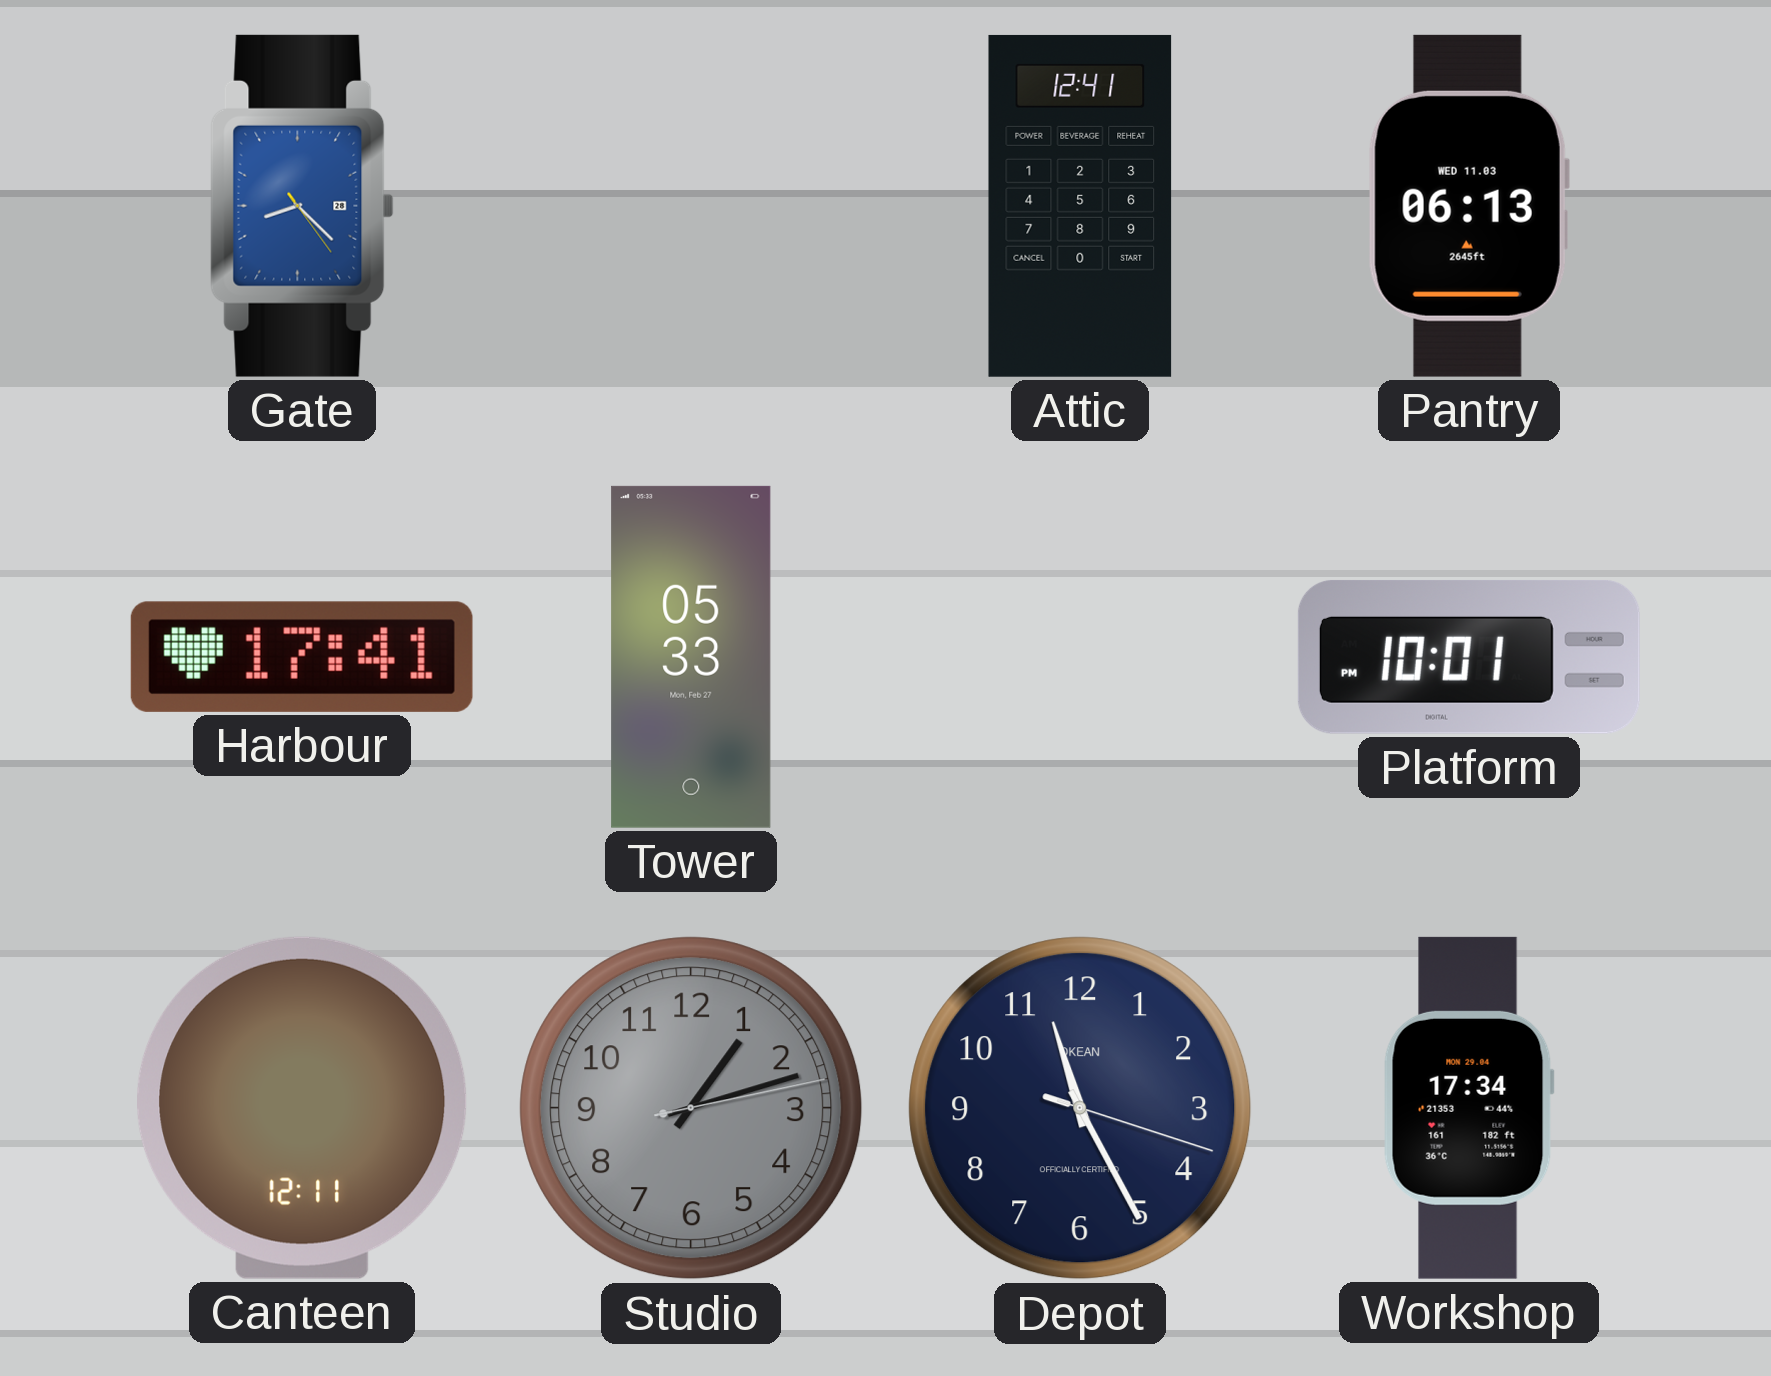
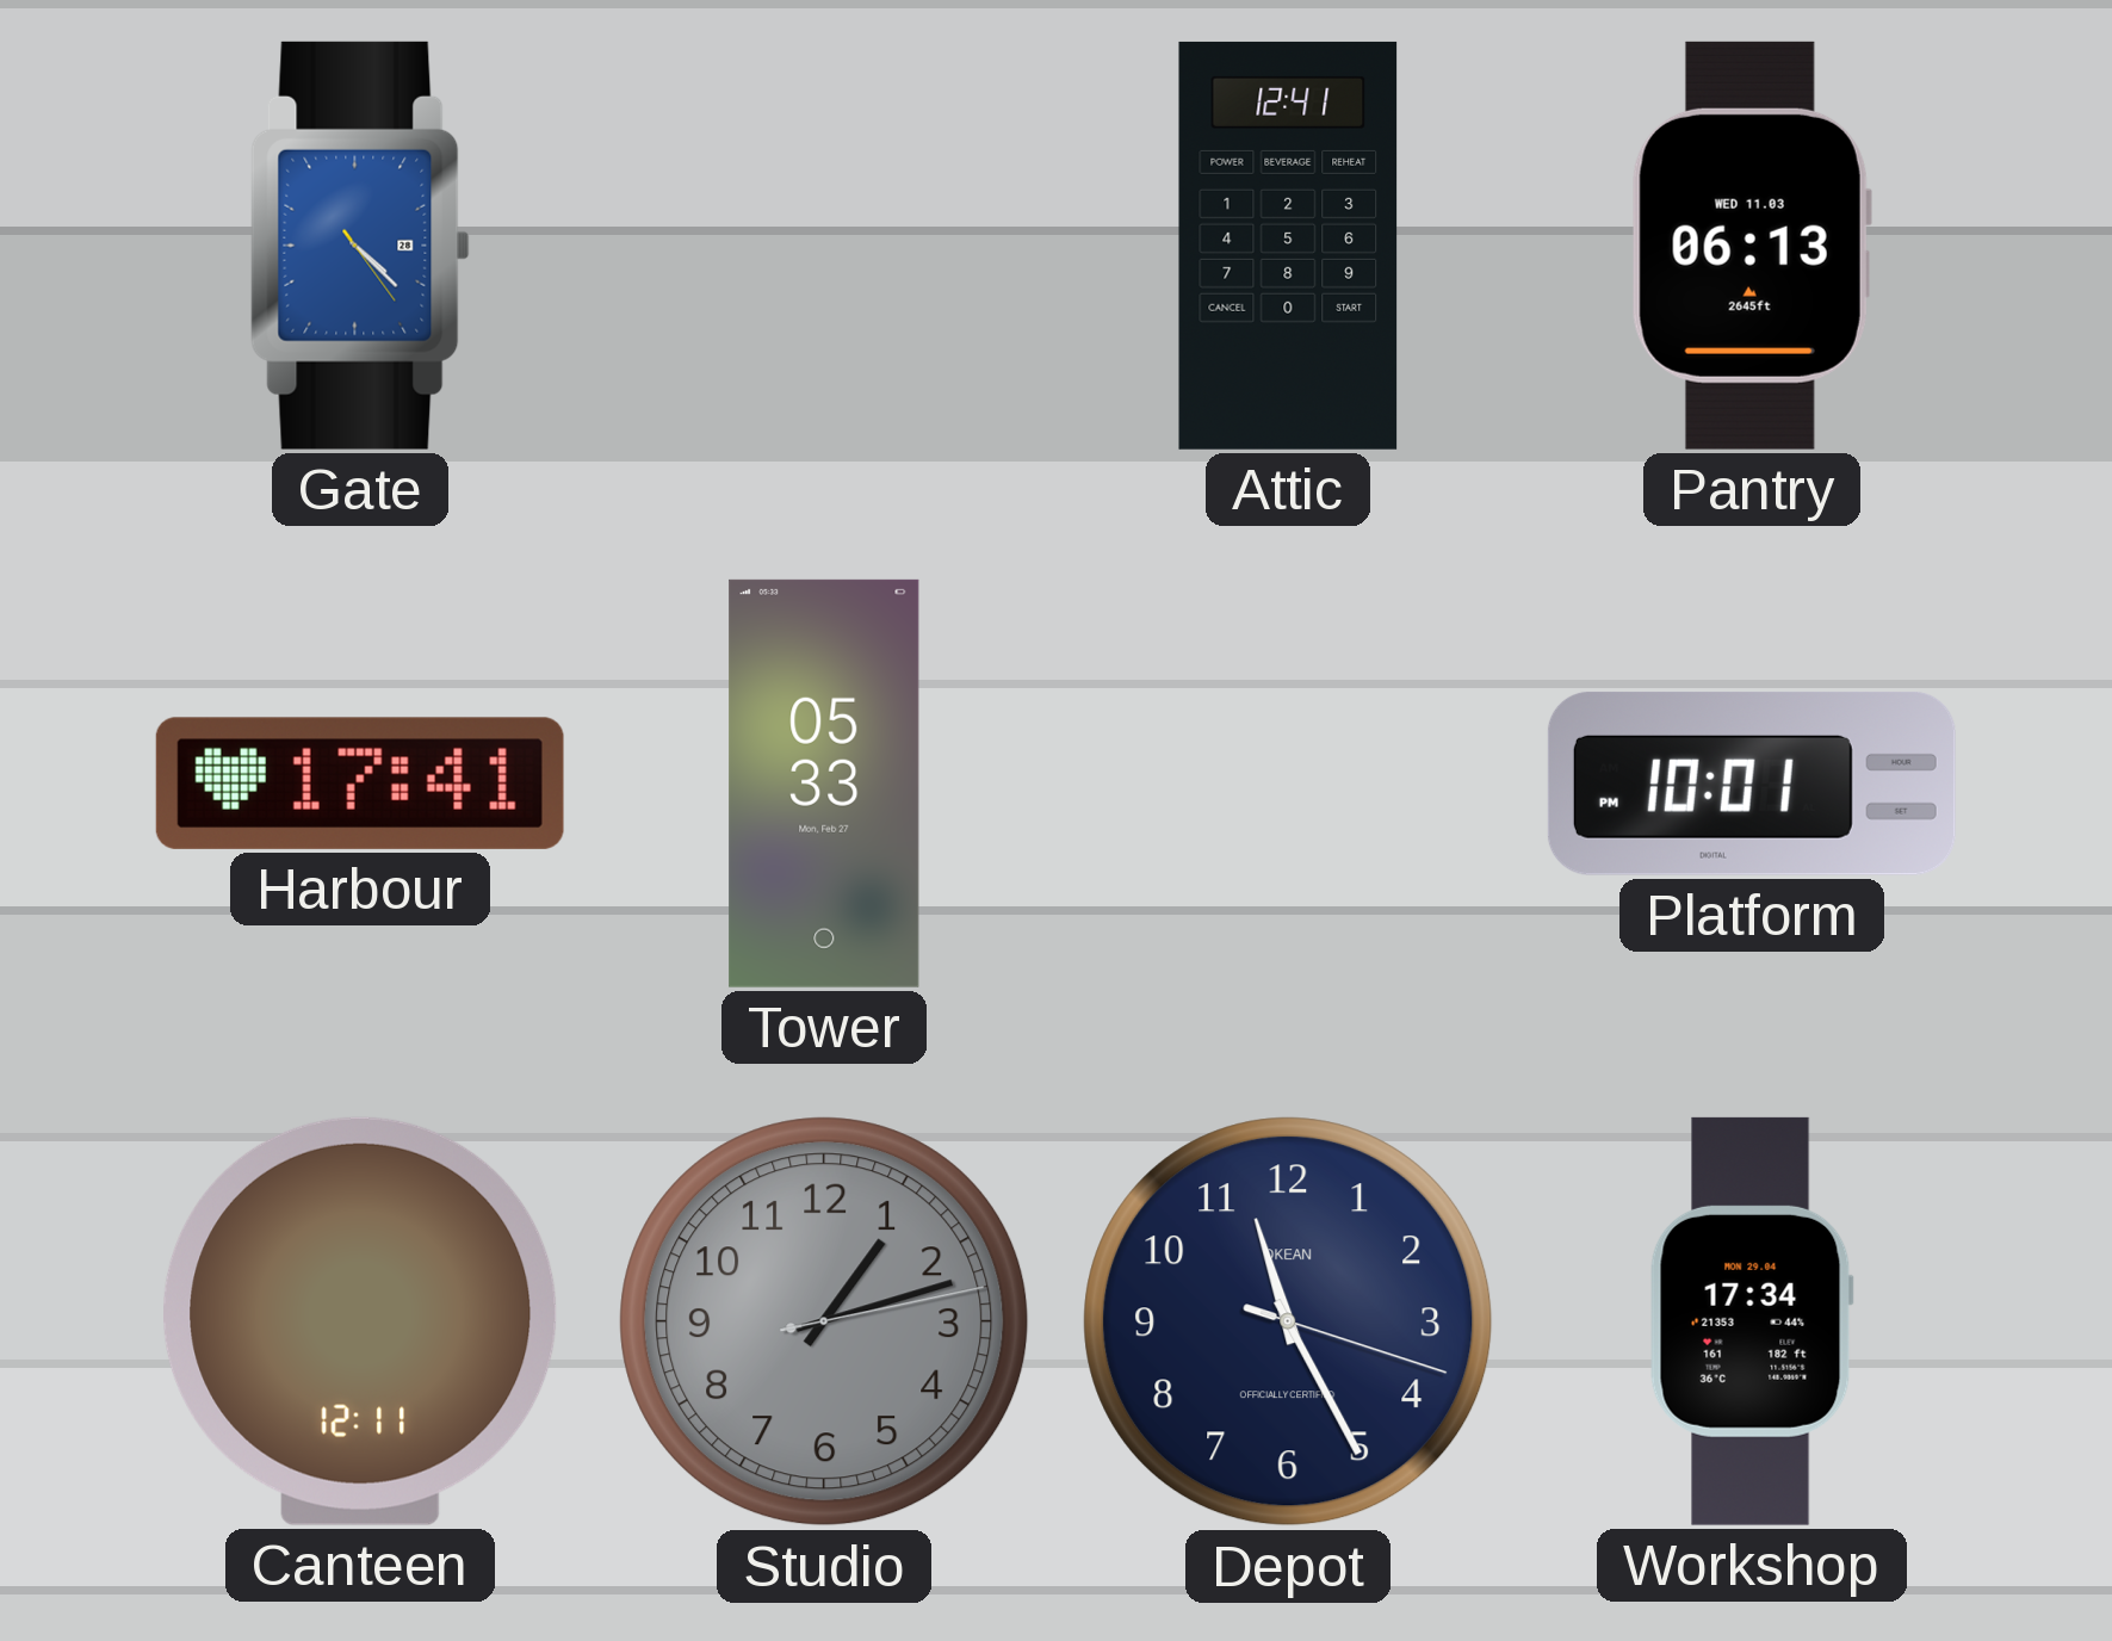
Gate: 8:22 -> 4:22
